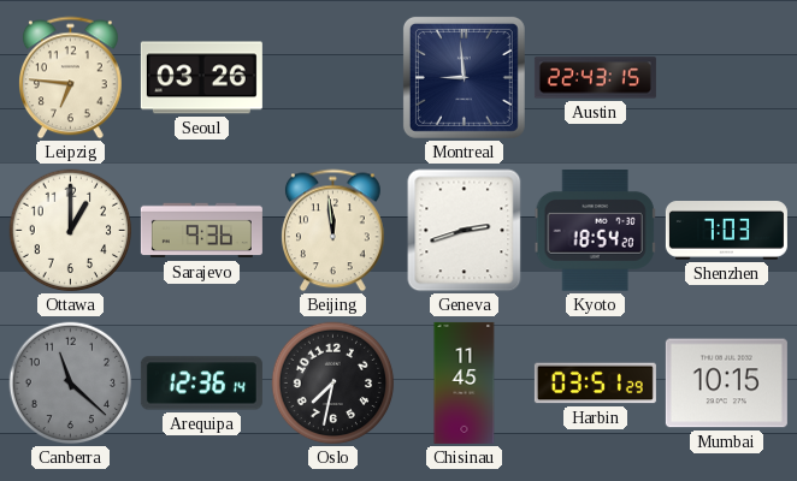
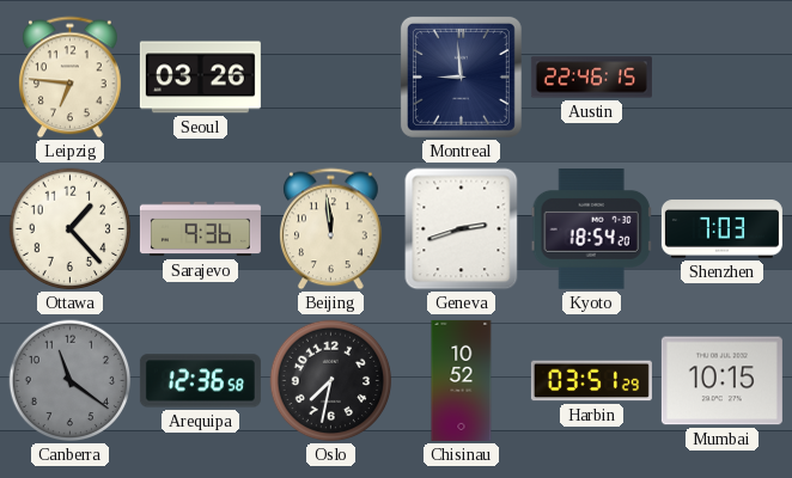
Austin: 22:43 -> 22:46
Ottawa: 1:00 -> 1:23
Canberra: 11:22 -> 11:21
Arequipa: 12:36:14 -> 12:36:58
Chisinau: 11:45 -> 10:52
